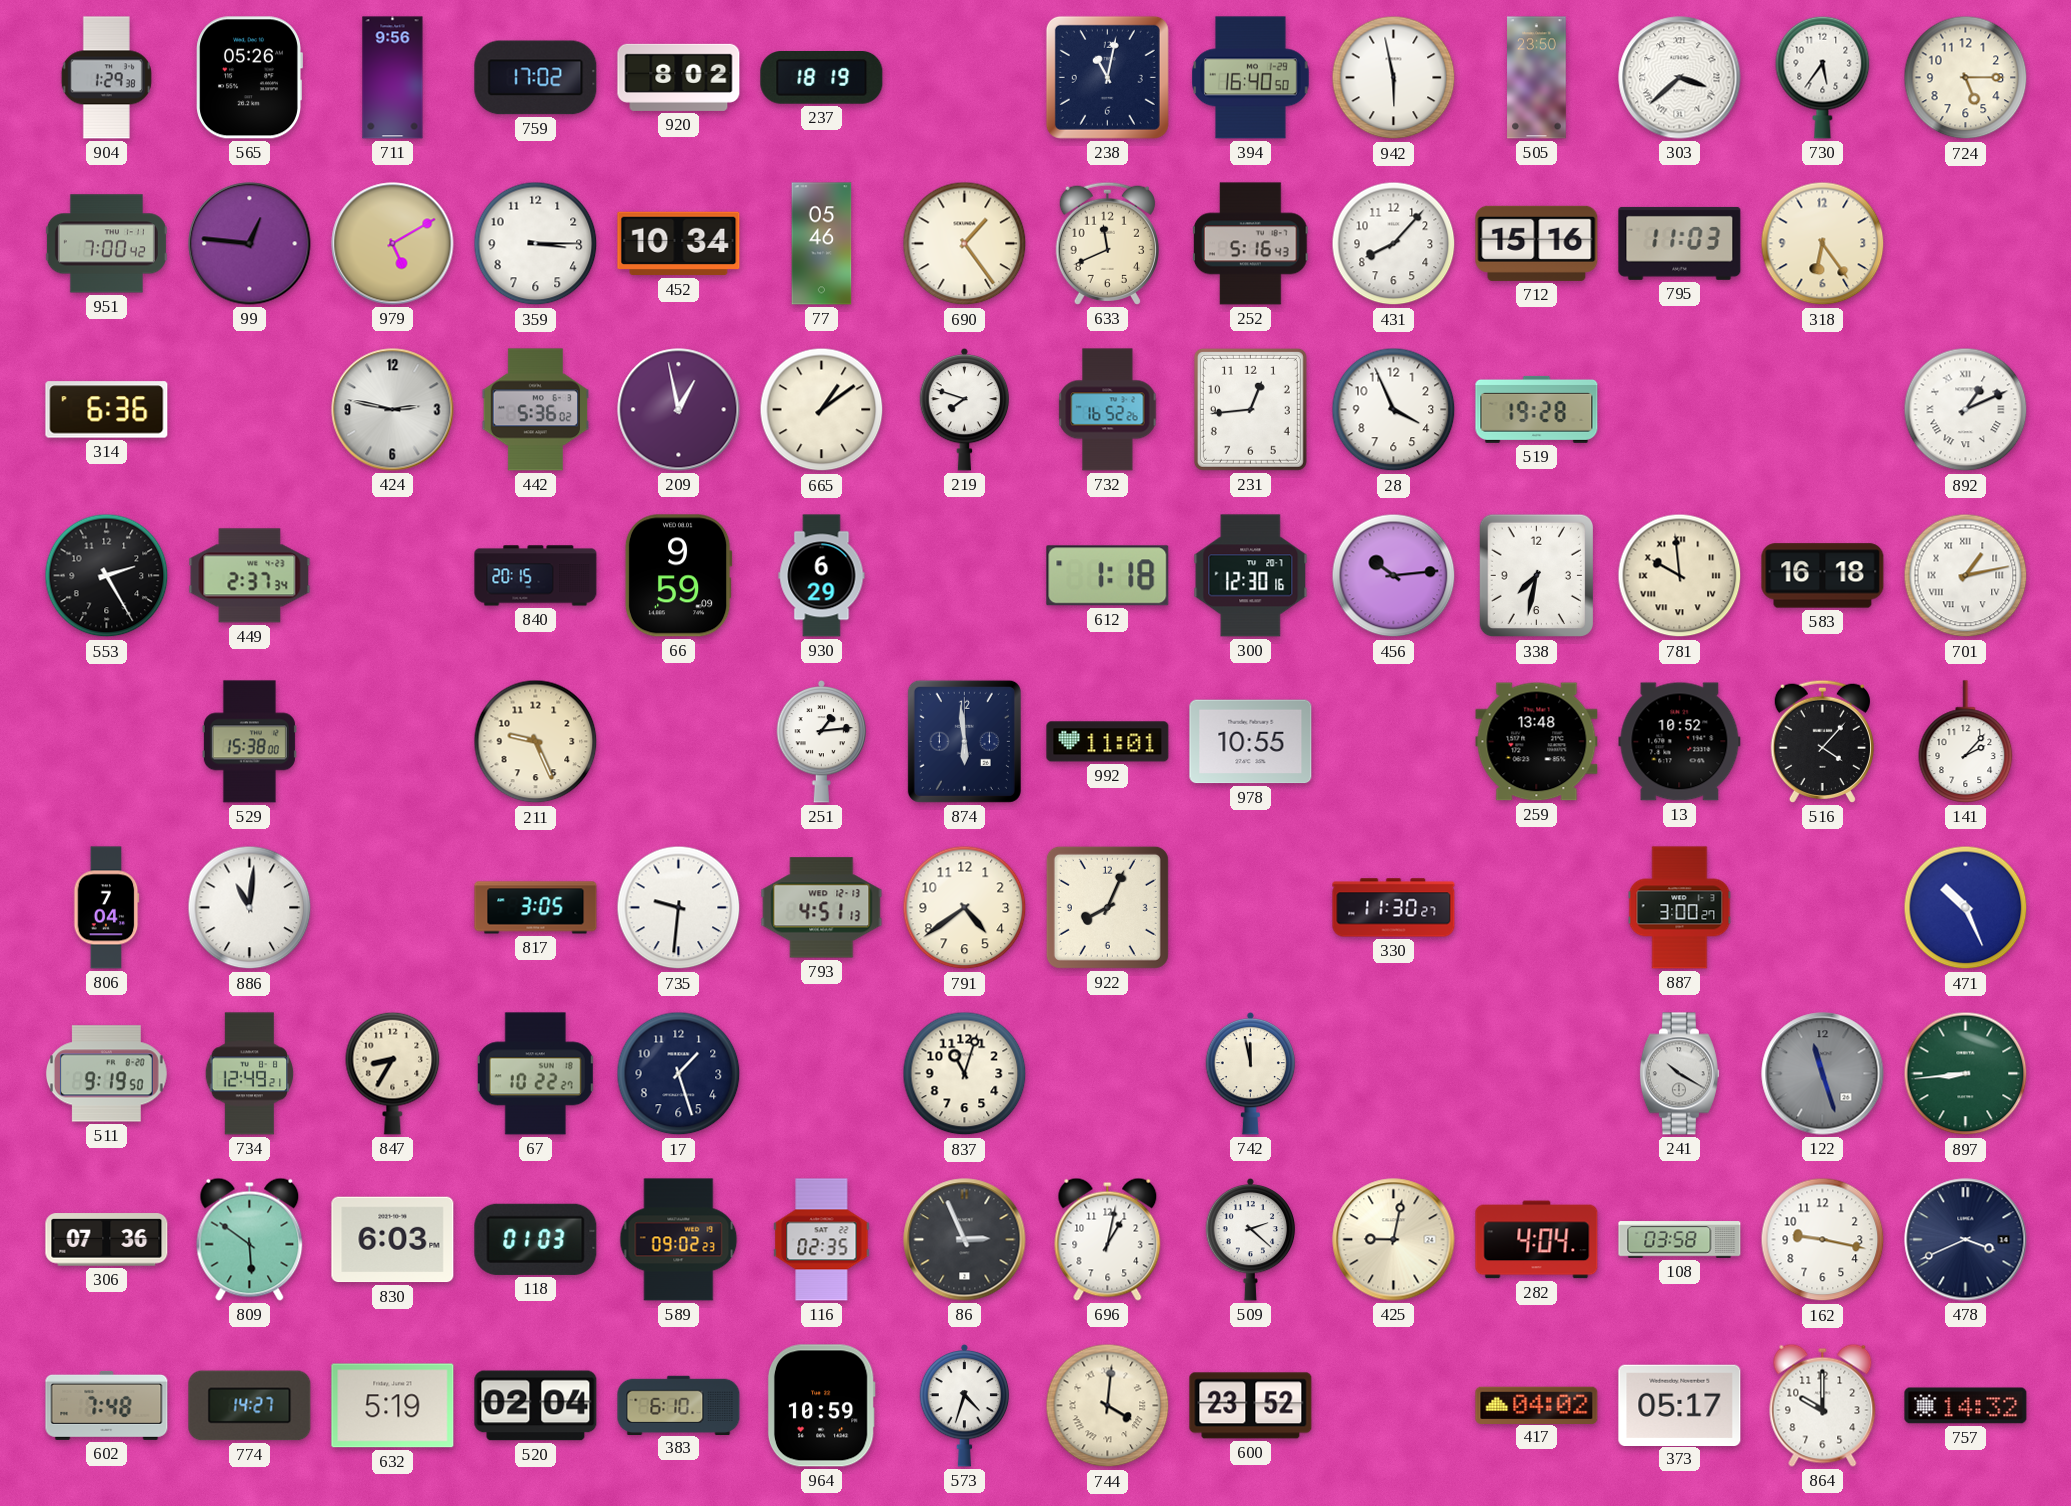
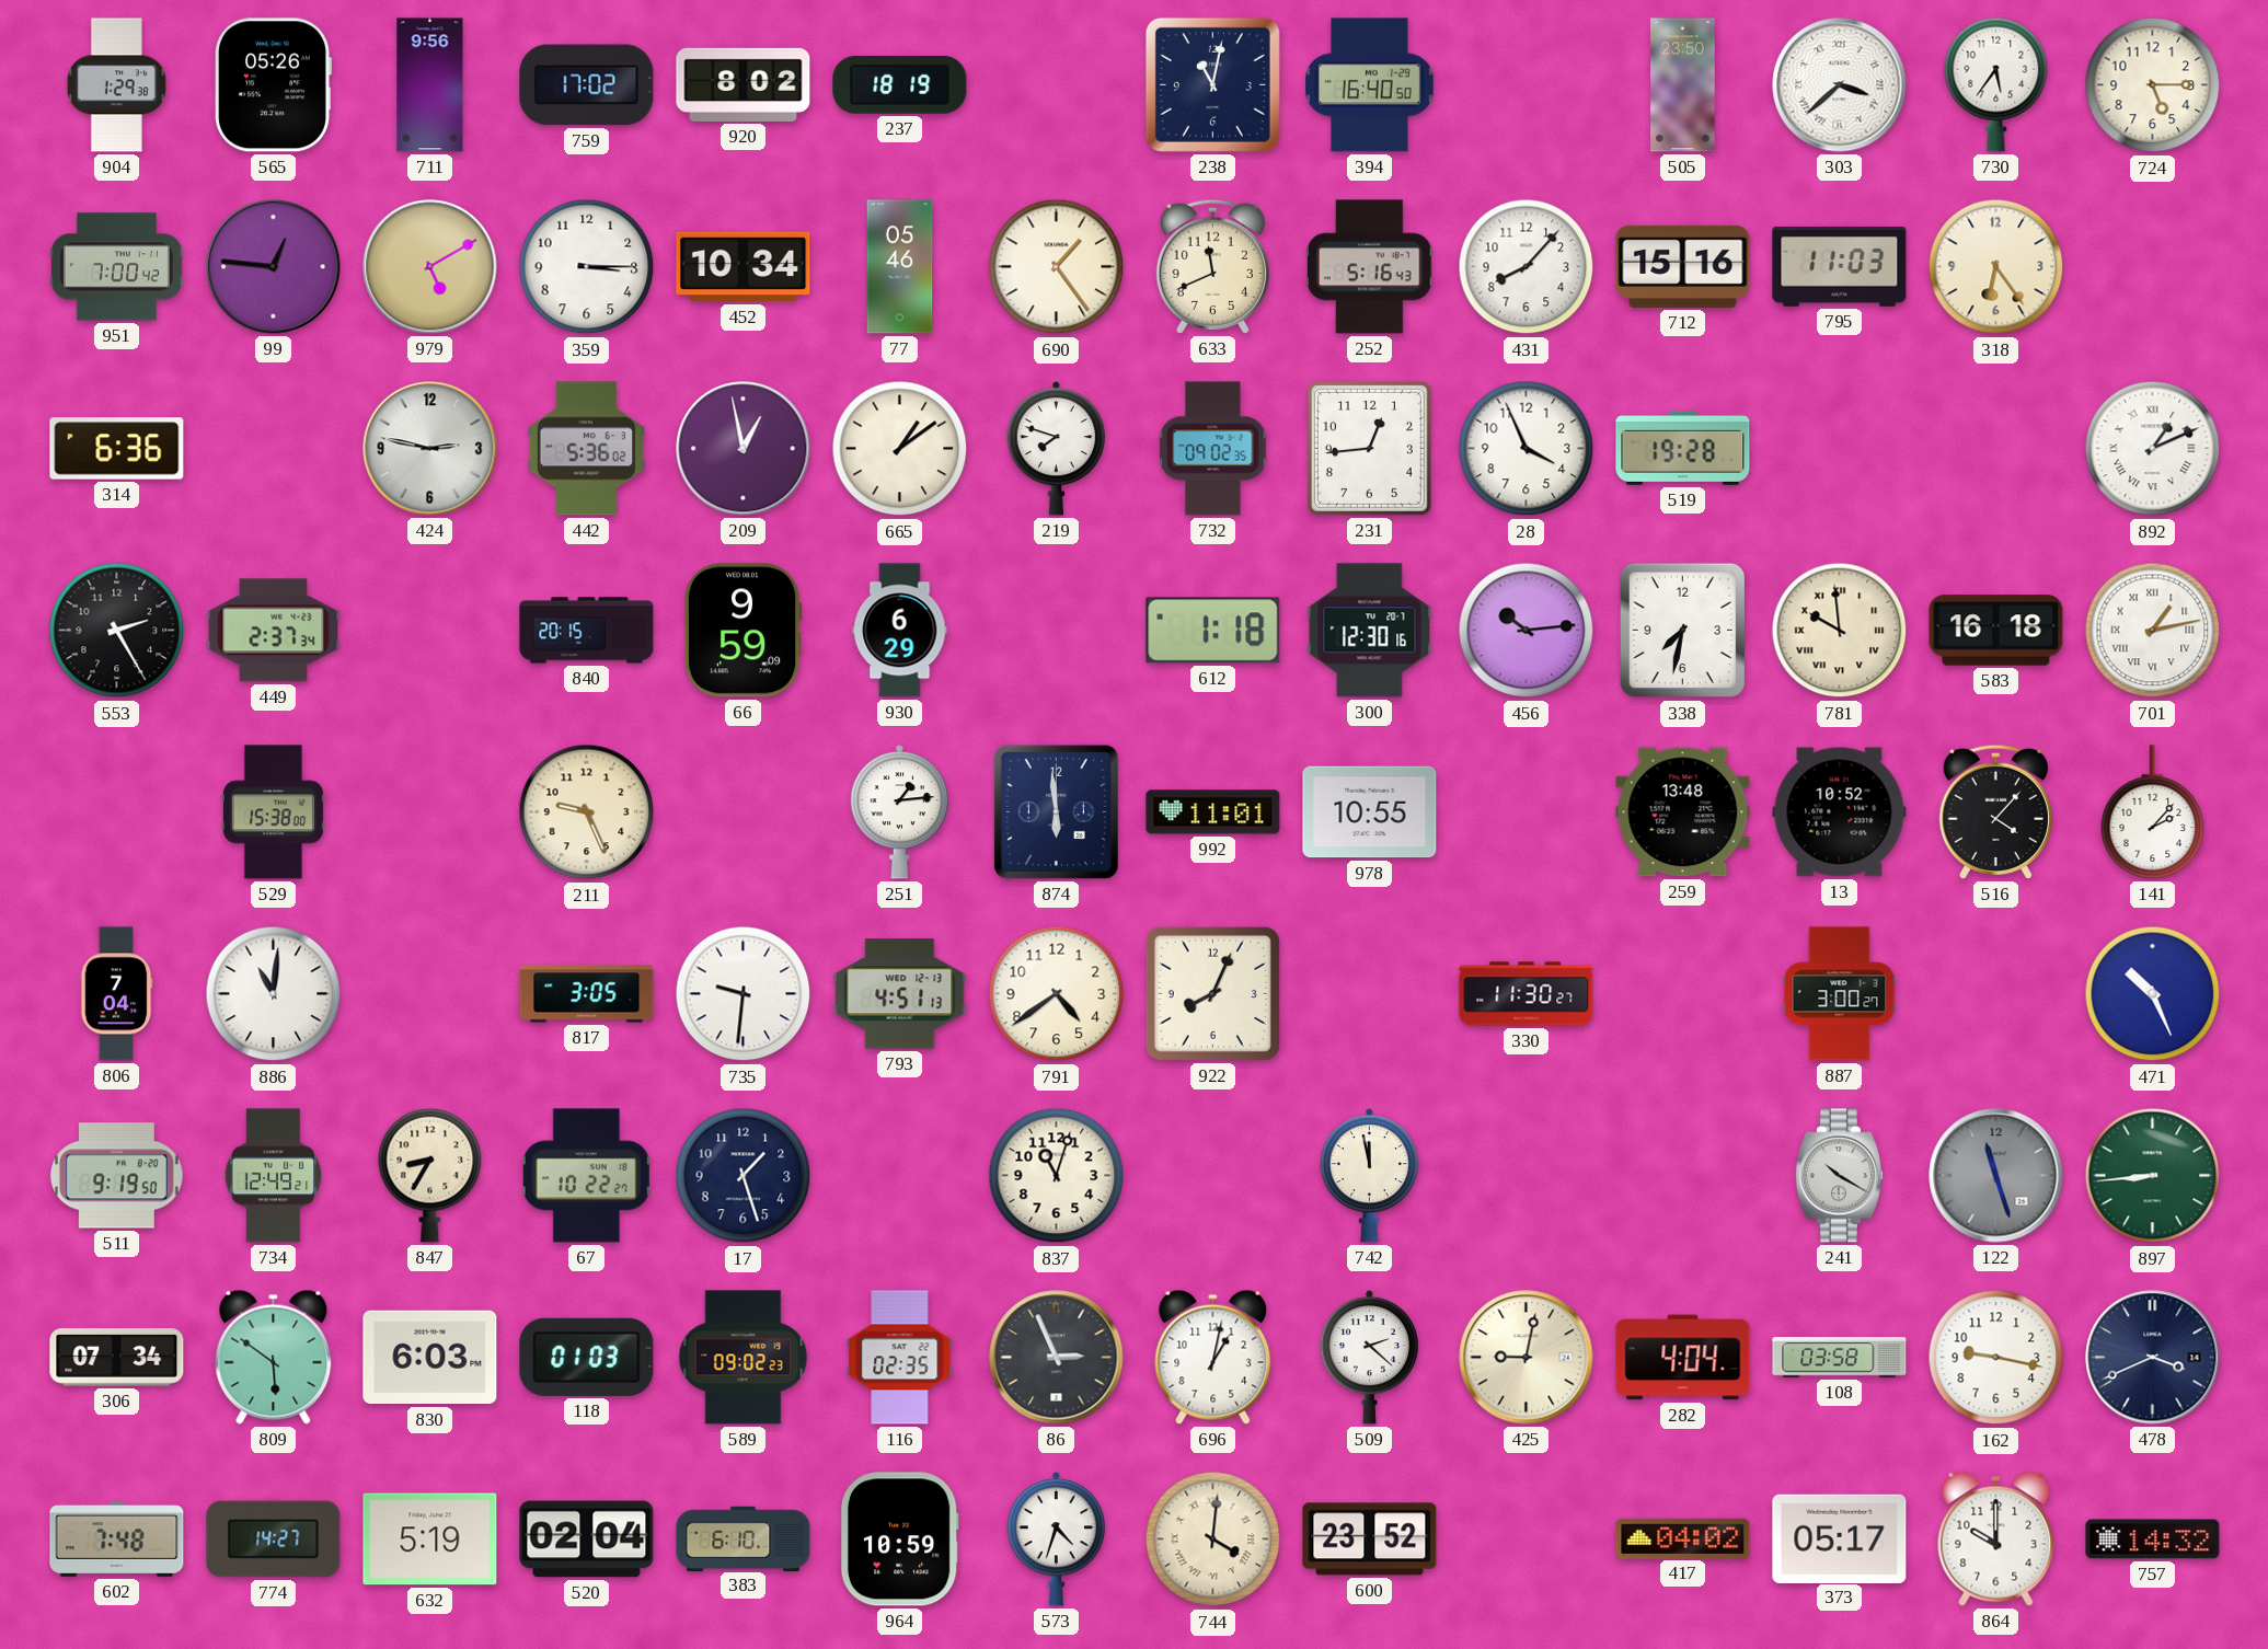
942: 5:58 -> none
732: 16:52 -> 09:02
306: 07:36 -> 07:34
